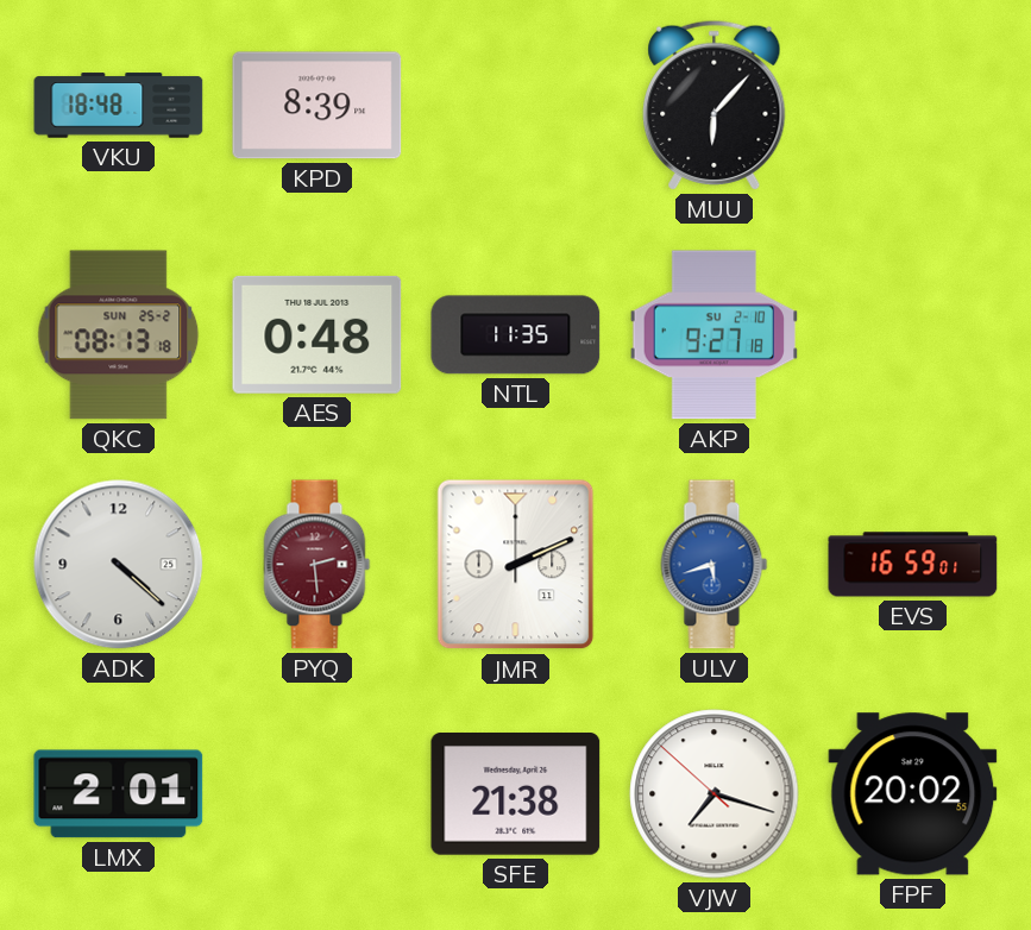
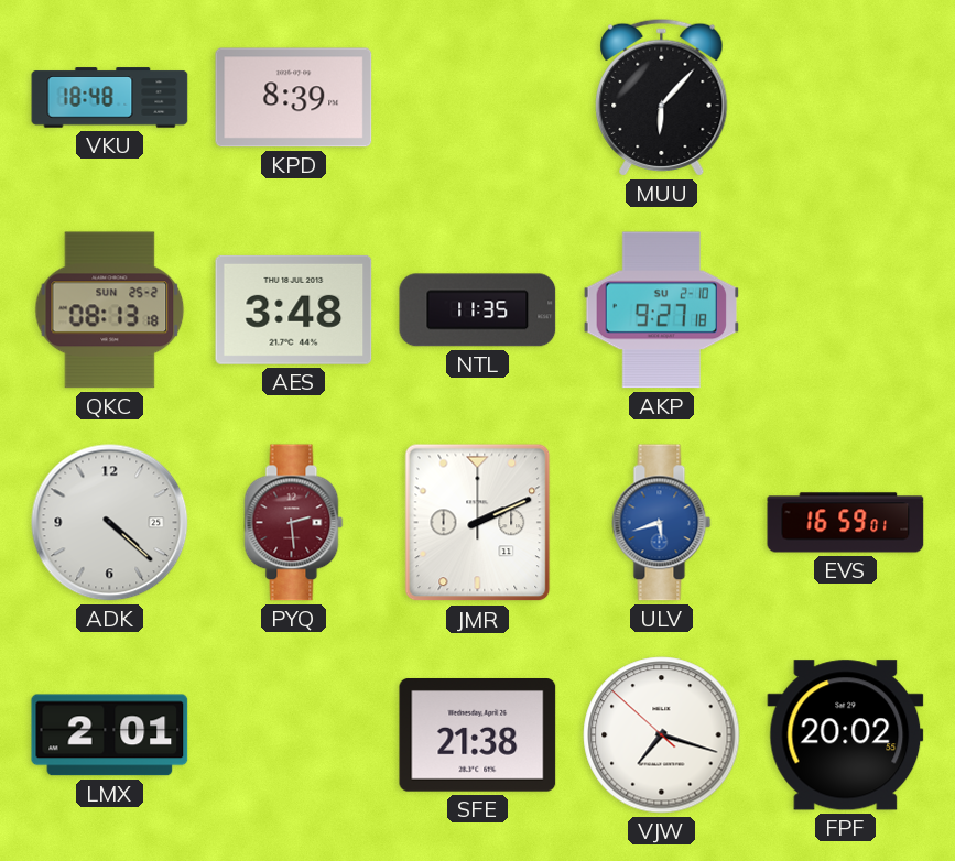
AES: 0:48 -> 3:48
